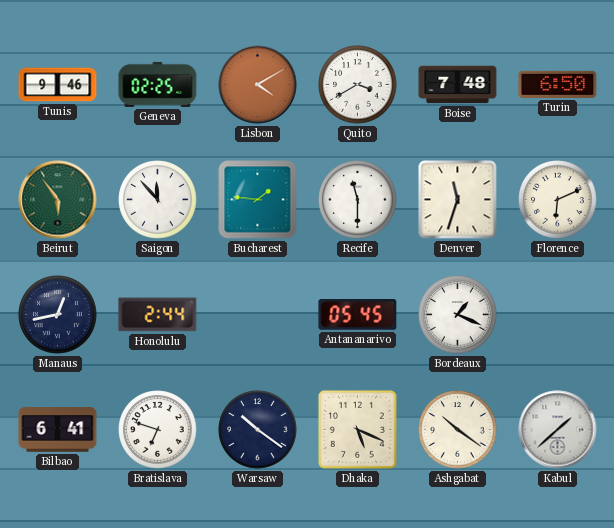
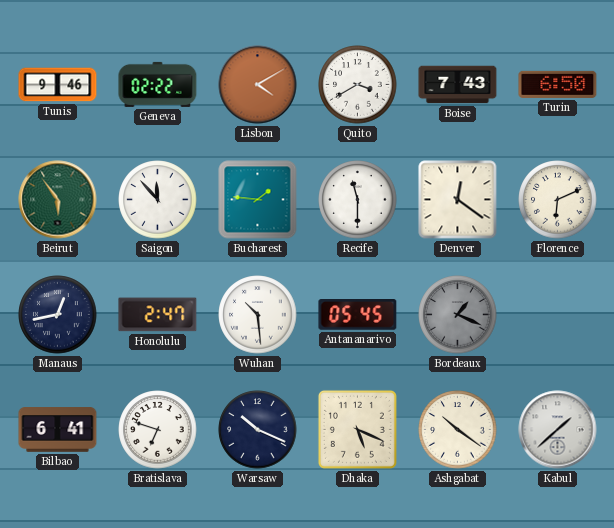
Geneva: 02:25 -> 02:22
Boise: 7:48 -> 7:43
Denver: 11:33 -> 12:21
Honolulu: 2:44 -> 2:47
Wuhan: none -> 10:29
Bordeaux dial: white -> grey
Warsaw: 10:21 -> 10:19
